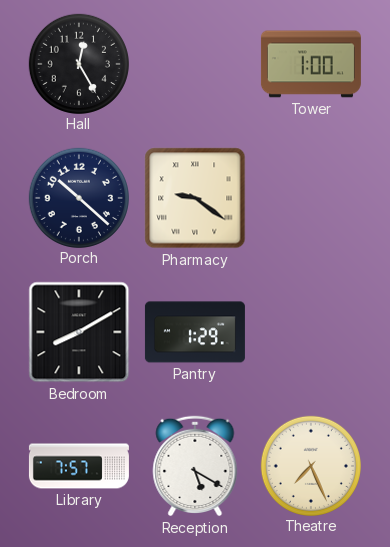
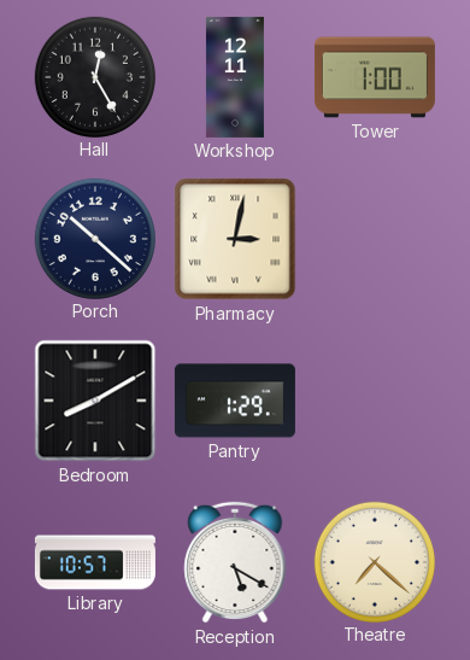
Workshop: none -> 12:11
Pharmacy: 9:21 -> 3:02
Library: 7:57 -> 10:57
Theatre: 7:26 -> 7:22
